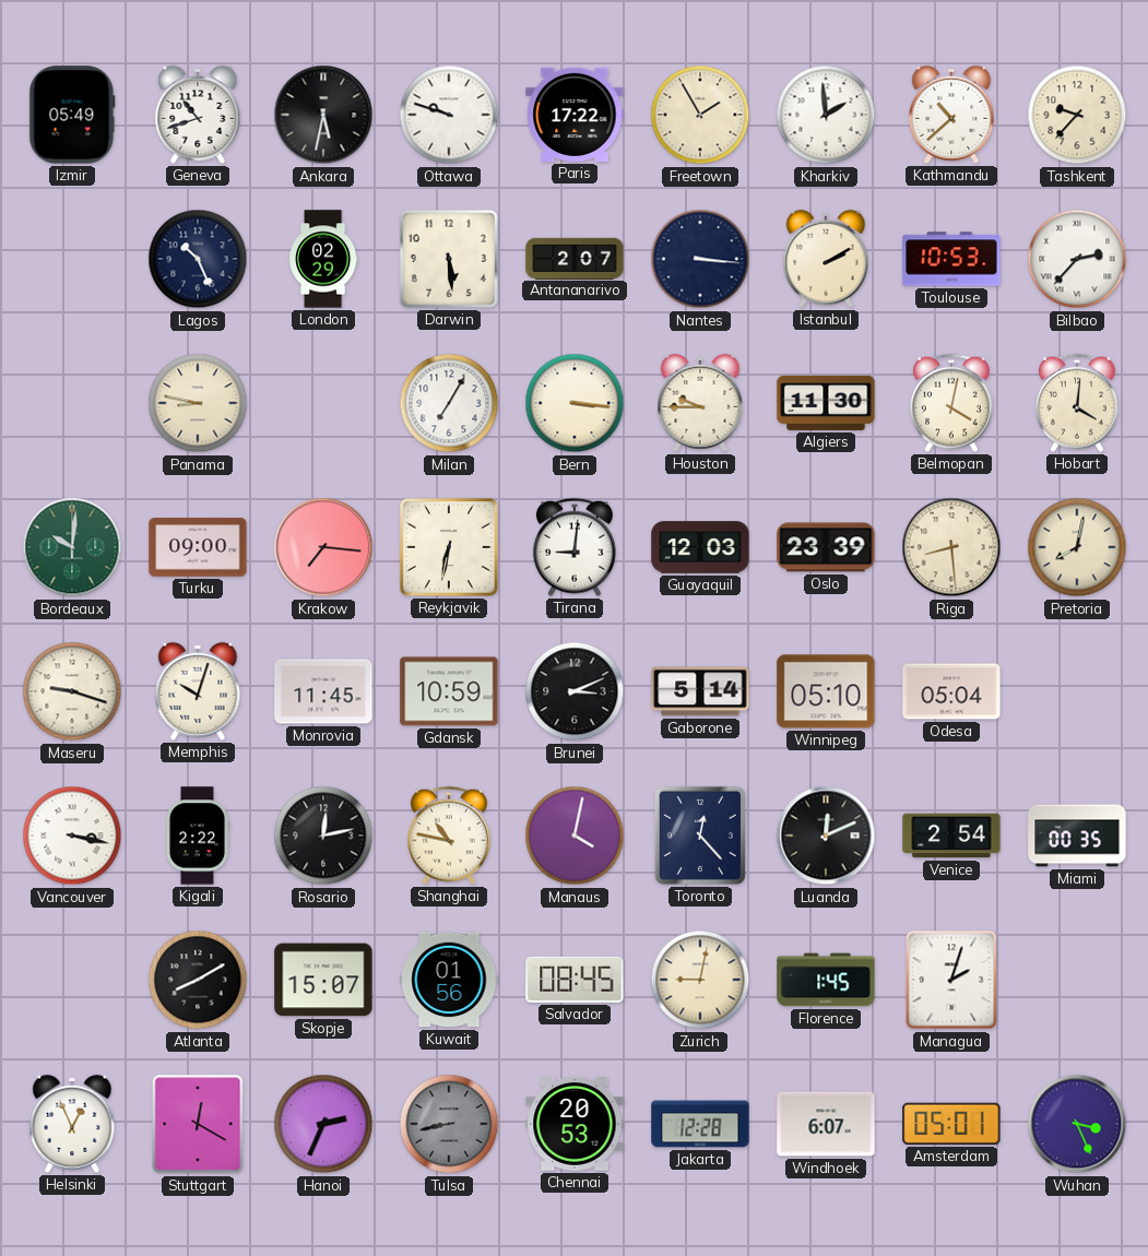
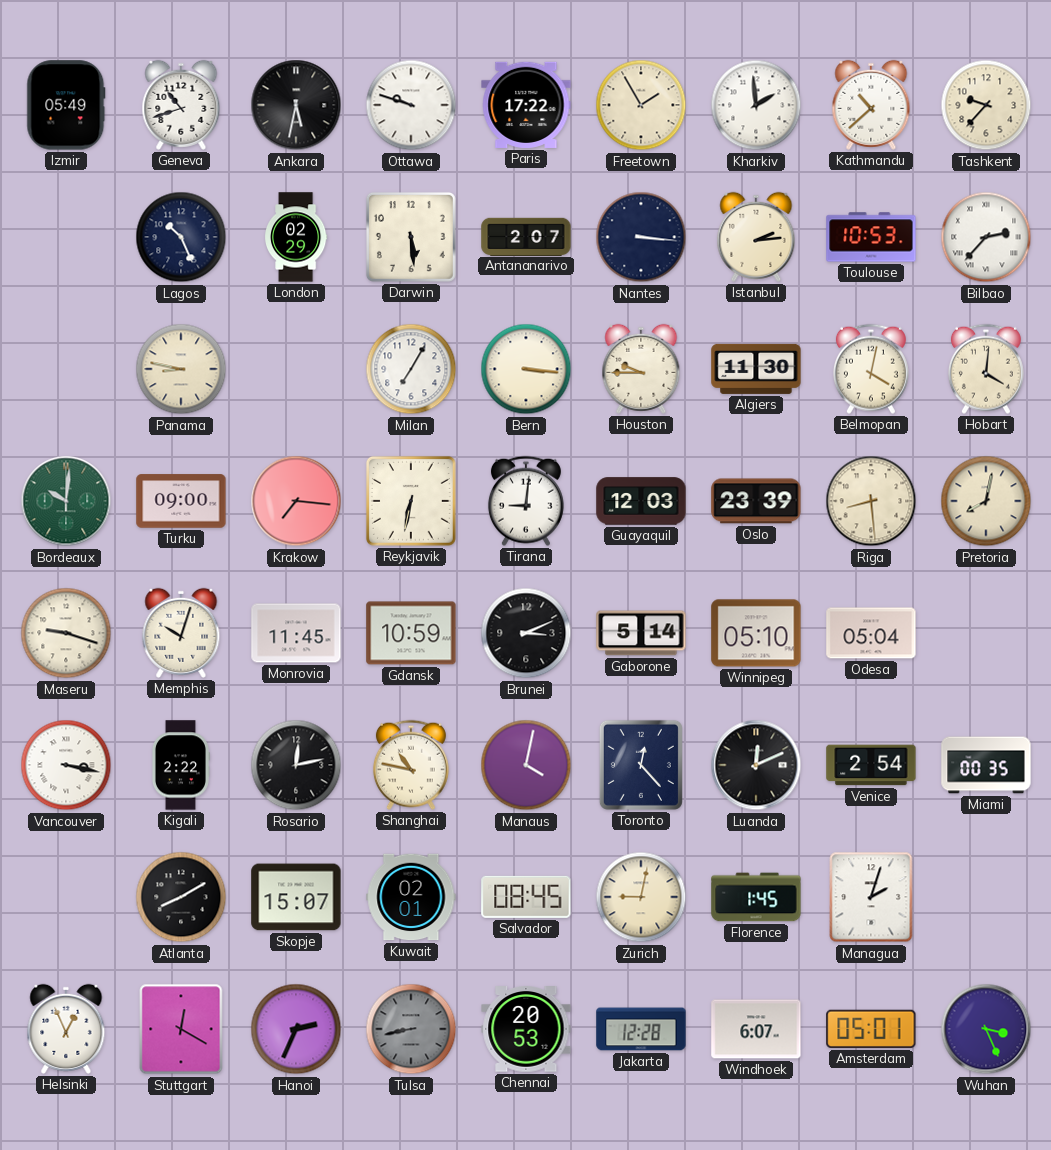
Istanbul: 2:10 -> 2:14
Kuwait: 01:56 -> 02:01
